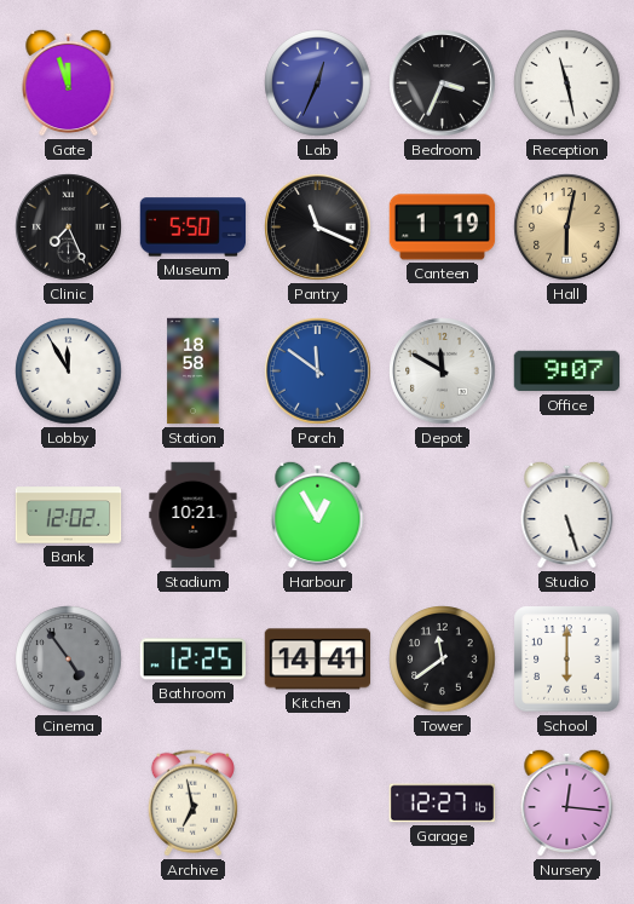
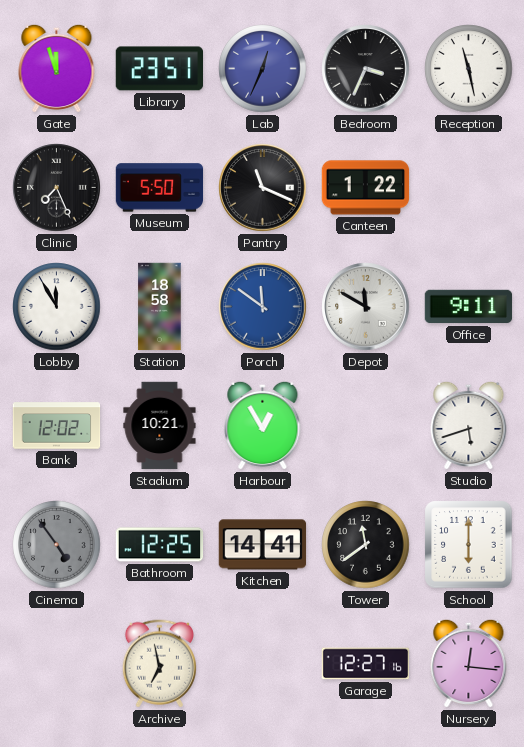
Library: none -> 23:51
Canteen: 1:19 -> 1:22
Hall: 6:02 -> none
Office: 9:07 -> 9:11
Studio: 5:27 -> 5:42
